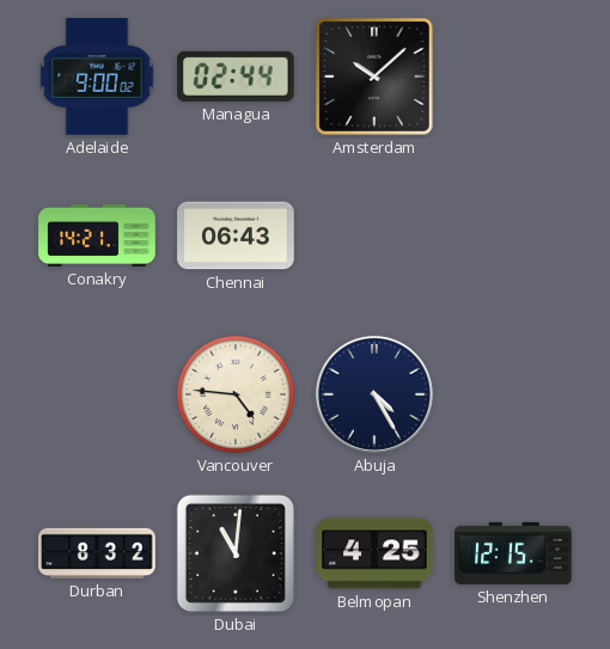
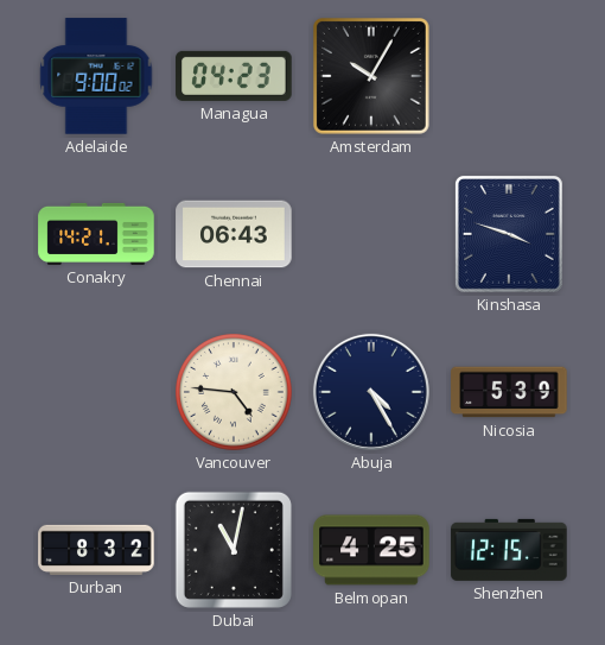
Managua: 02:44 -> 04:23
Amsterdam: 10:08 -> 10:05
Kinshasa: none -> 3:48
Nicosia: none -> 5:39
Dubai: 11:01 -> 11:02
